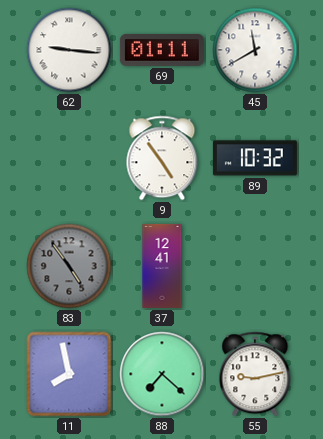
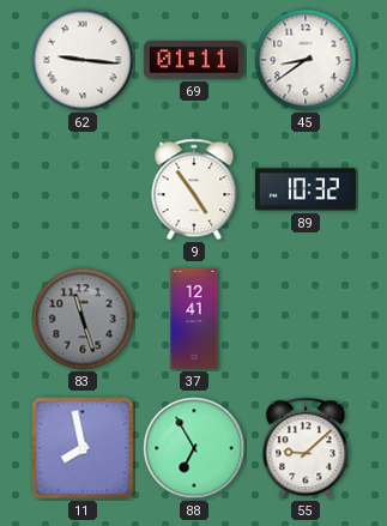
45: 11:40 -> 8:39
83: 4:54 -> 11:27
88: 7:22 -> 6:55
55: 9:13 -> 9:08
